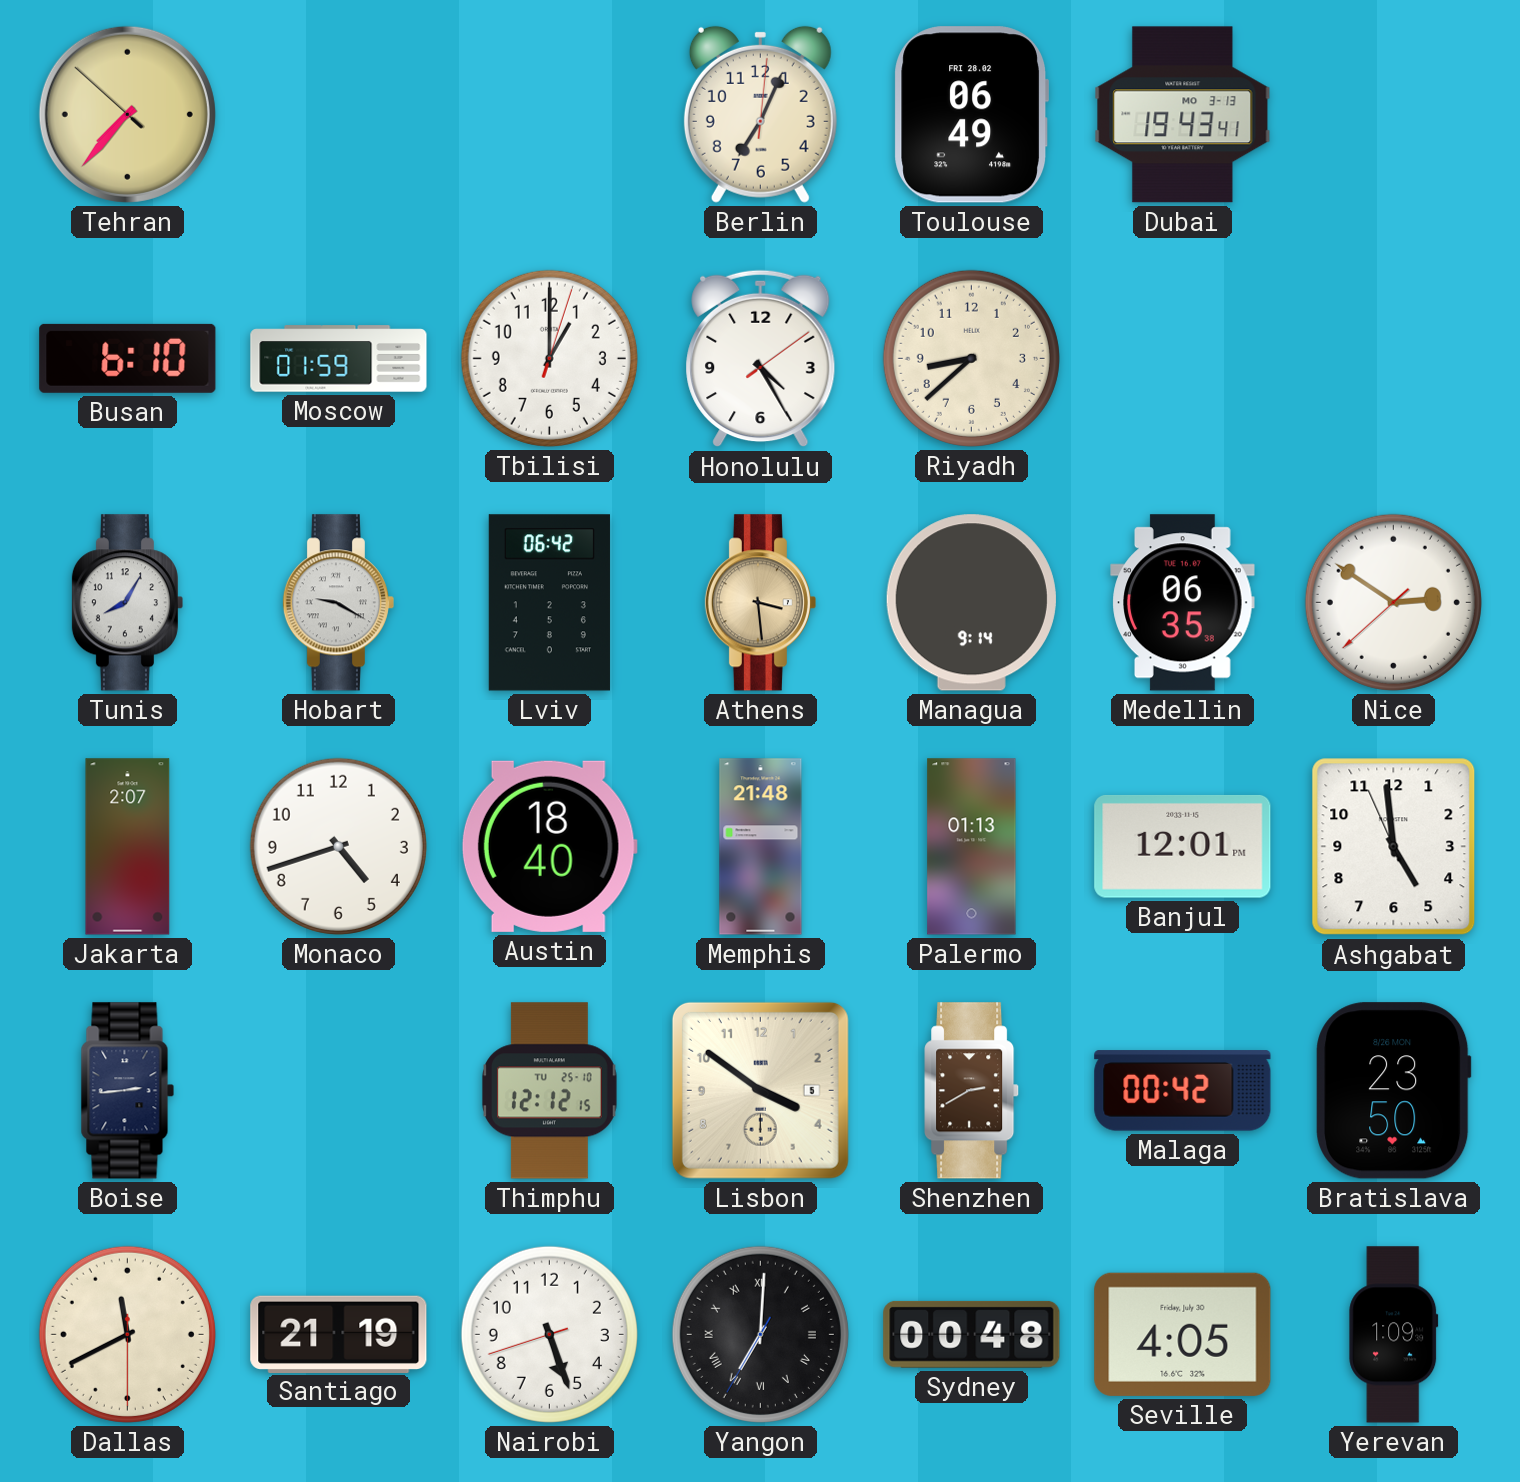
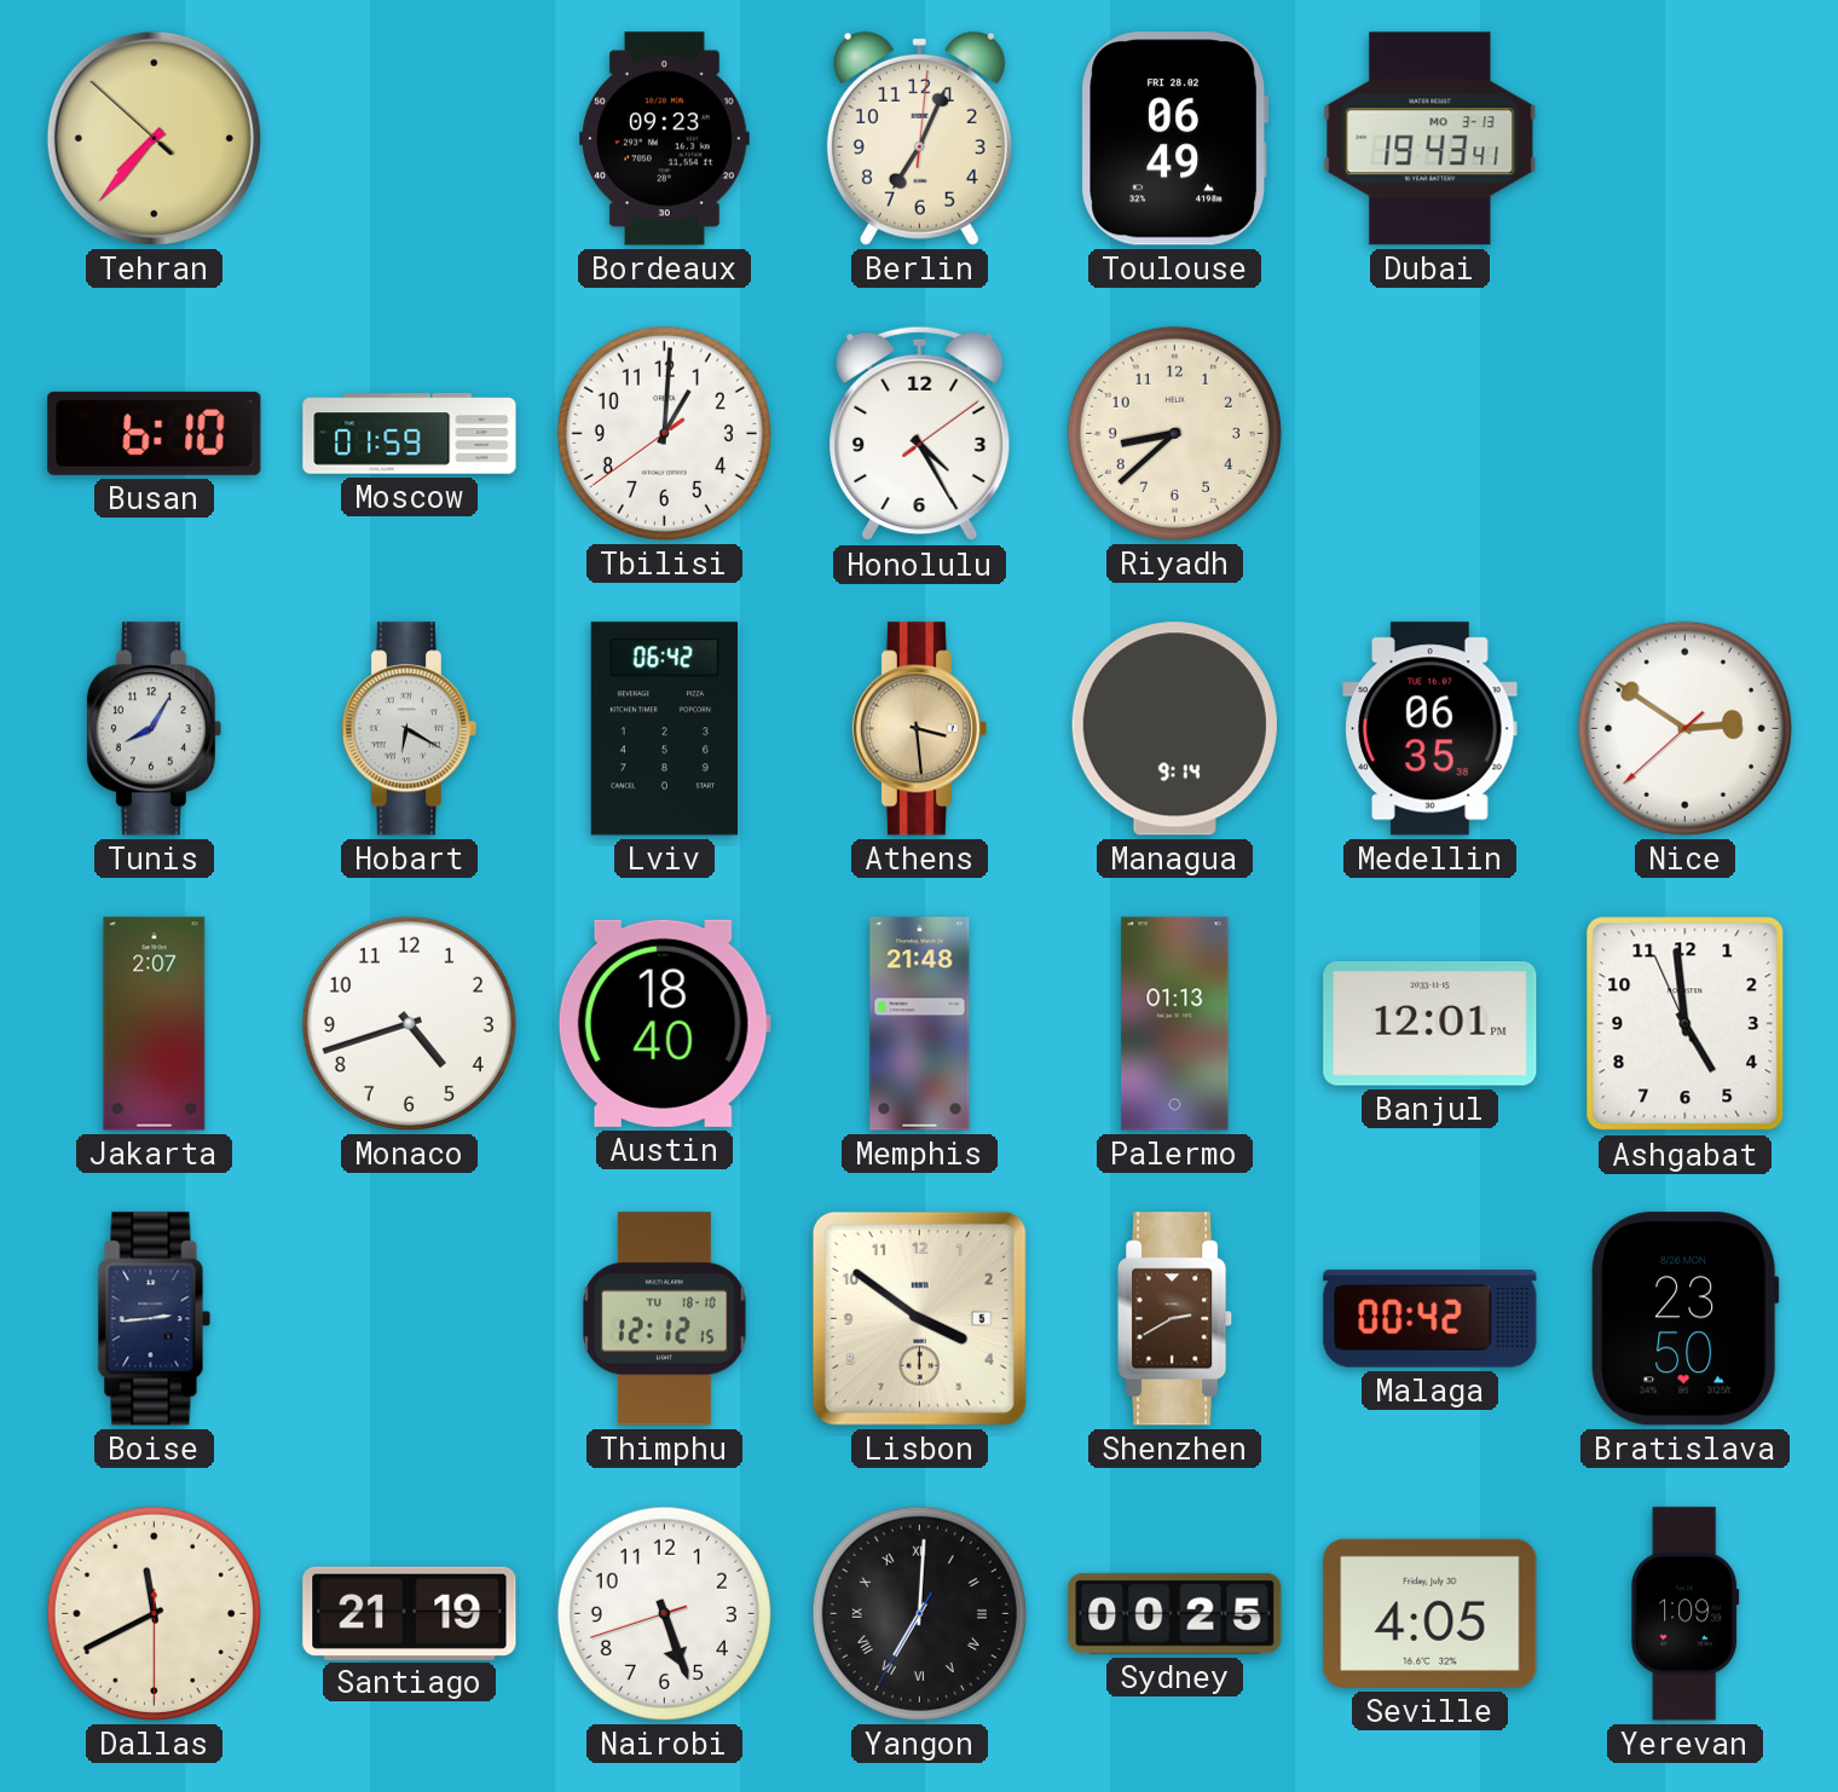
Bordeaux: none -> 09:23
Tbilisi: 1:00:03 -> 1:00:39
Hobart: 9:20 -> 6:20
Thimphu date: TU 25-10 -> TU 18-10
Sydney: 00:48 -> 00:25
